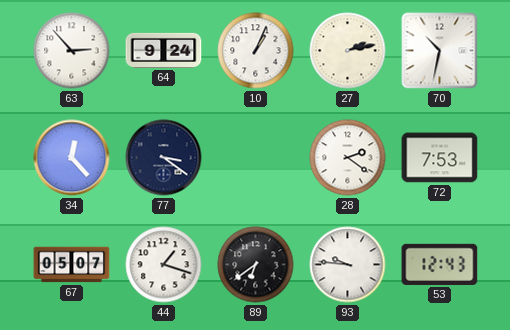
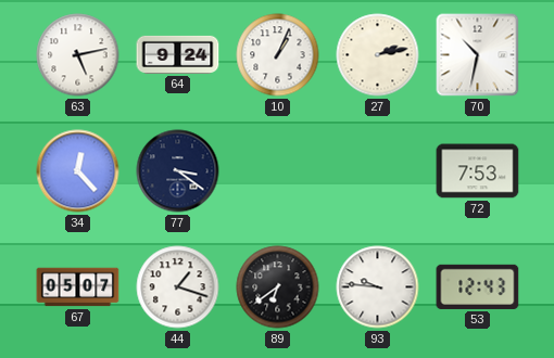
63: 2:53 -> 5:13
28: 2:21 -> none
